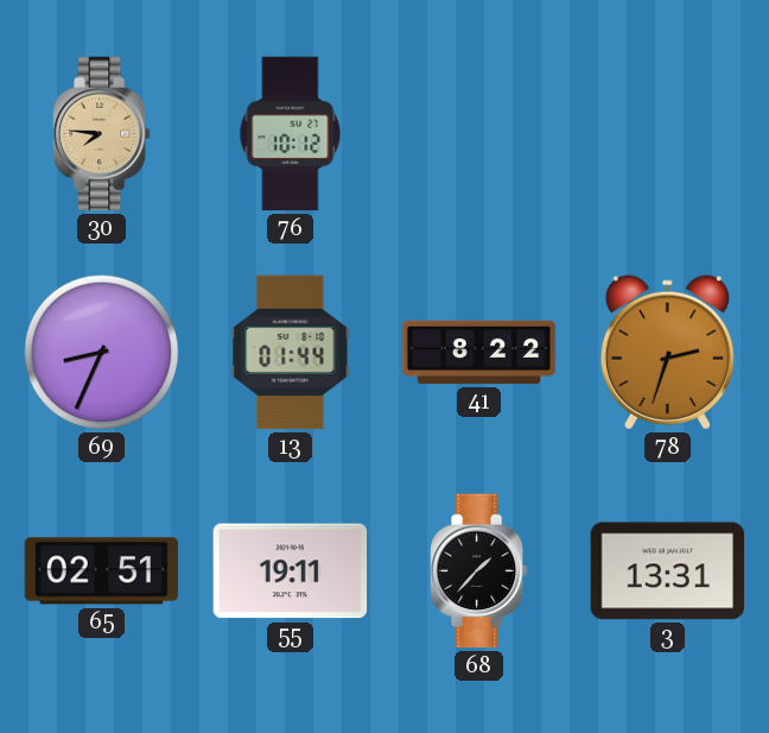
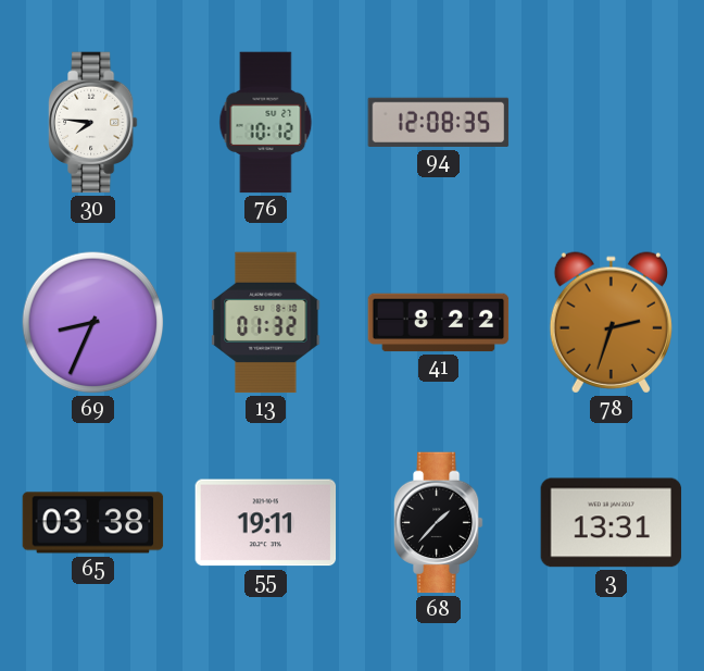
30 dial: champagne -> white
94: none -> 12:08
13: 01:44 -> 01:32
65: 02:51 -> 03:38
